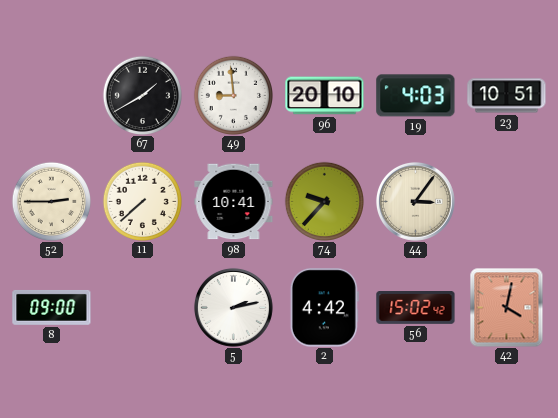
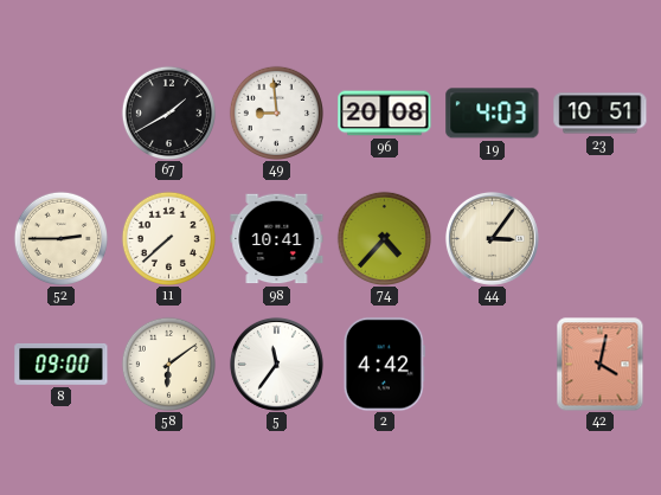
96: 20:10 -> 20:08
74: 9:37 -> 4:37
58: none -> 6:09
5: 2:13 -> 11:36
56: 15:02 -> none
